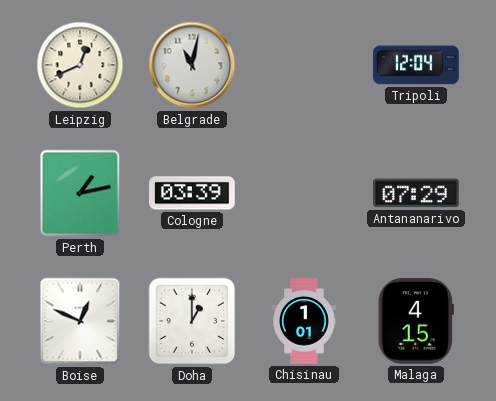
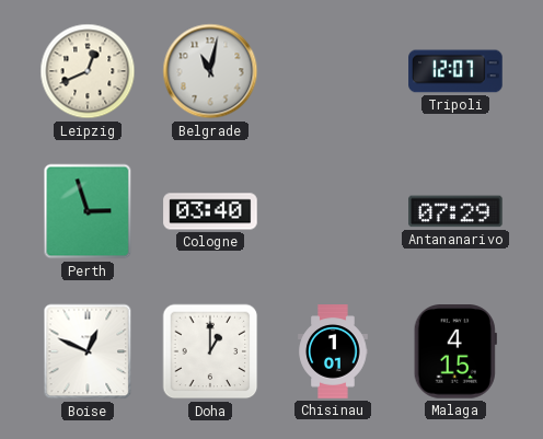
Tripoli: 12:04 -> 12:07
Perth: 1:13 -> 2:57
Cologne: 03:39 -> 03:40
